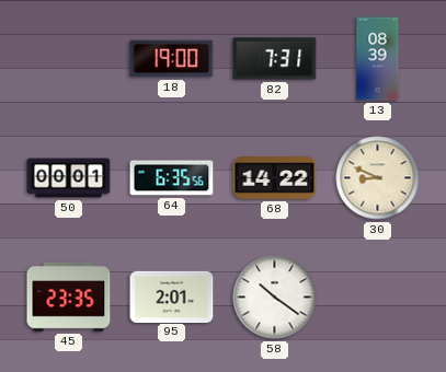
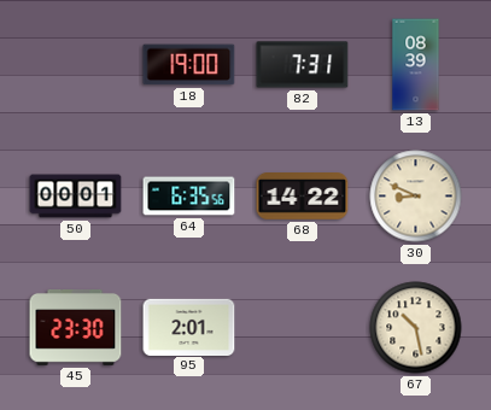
45: 23:35 -> 23:30
58: 10:21 -> none
67: none -> 10:28
